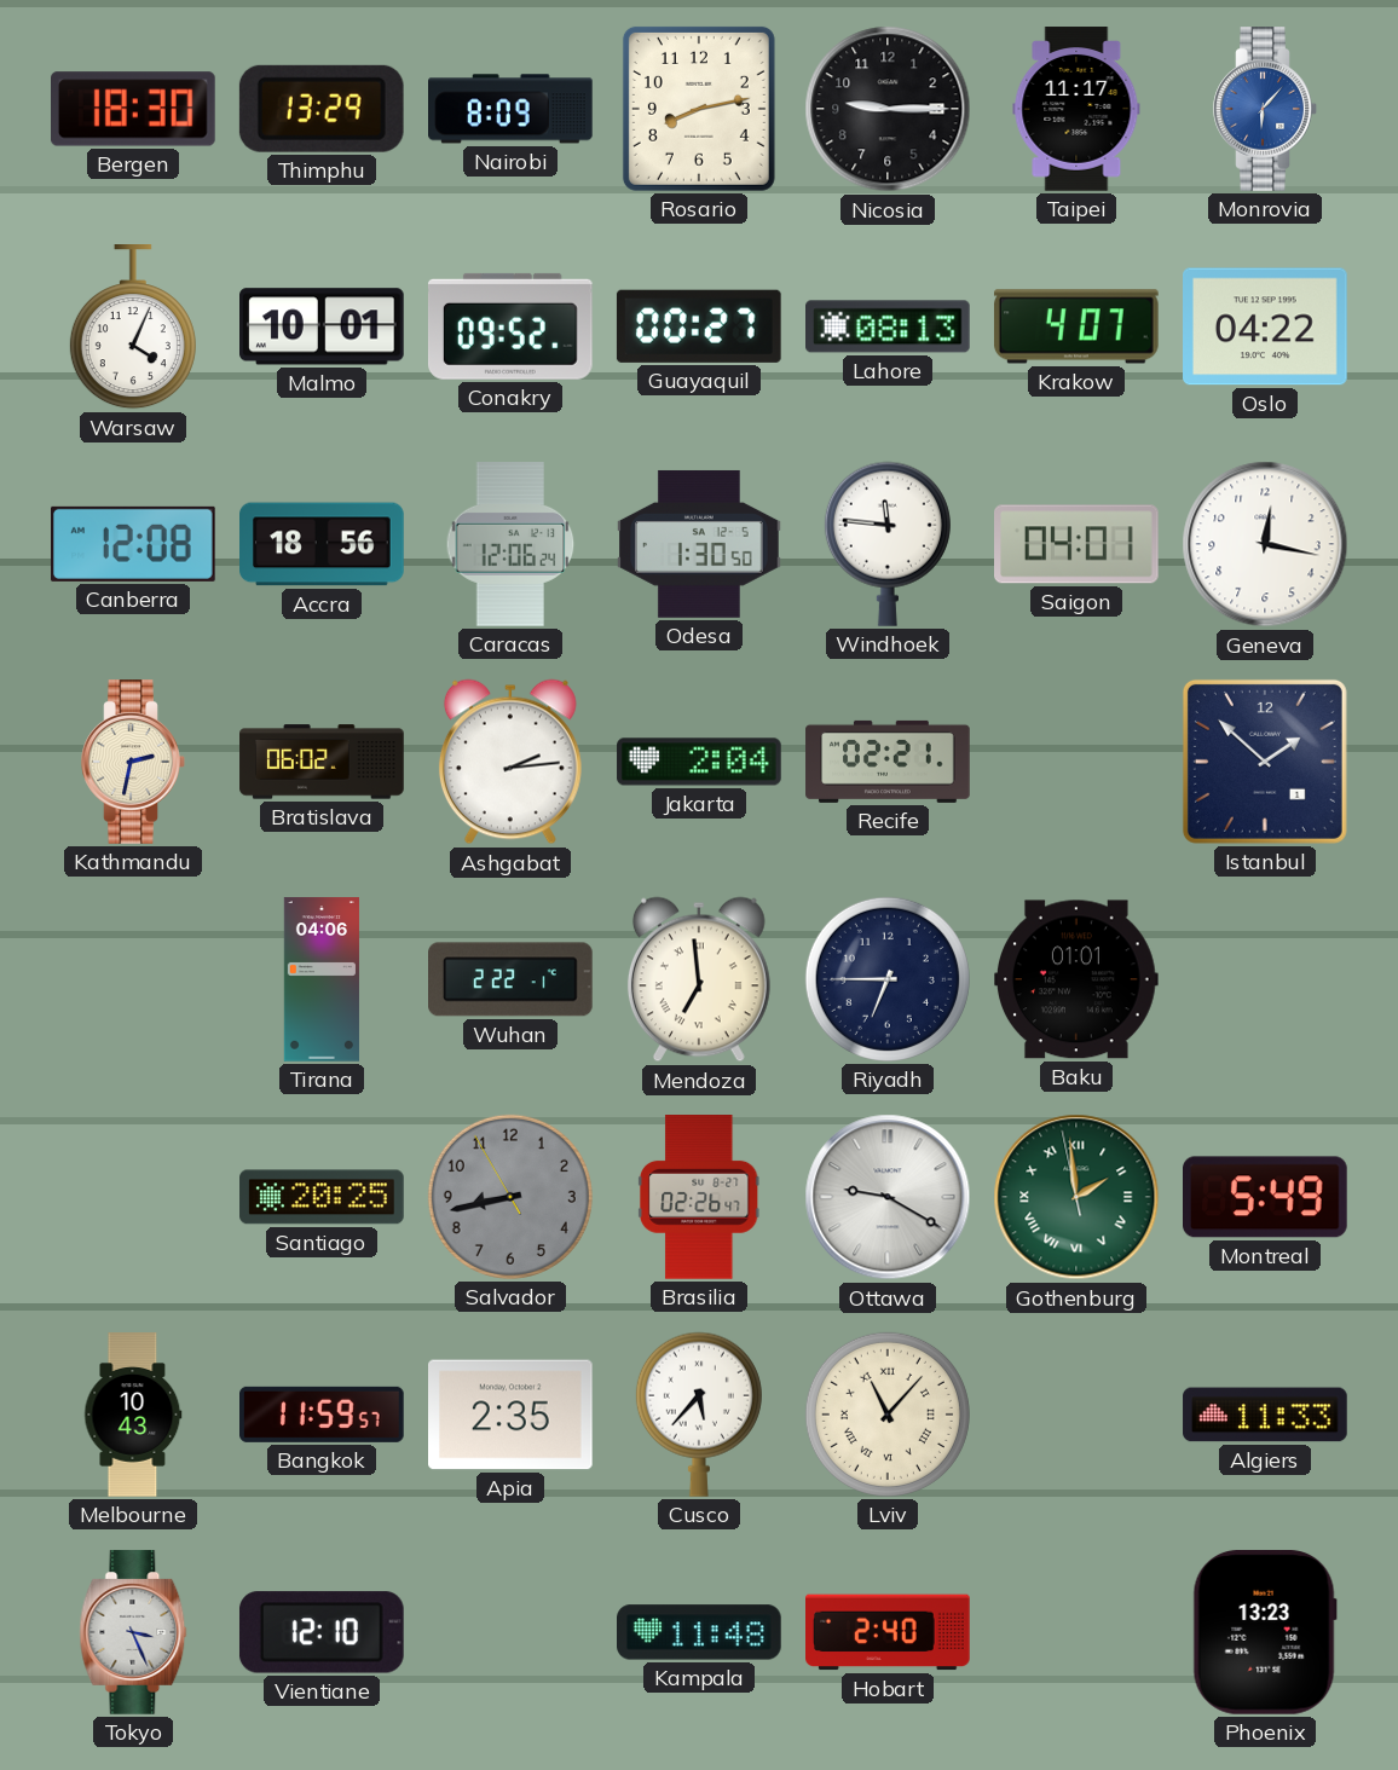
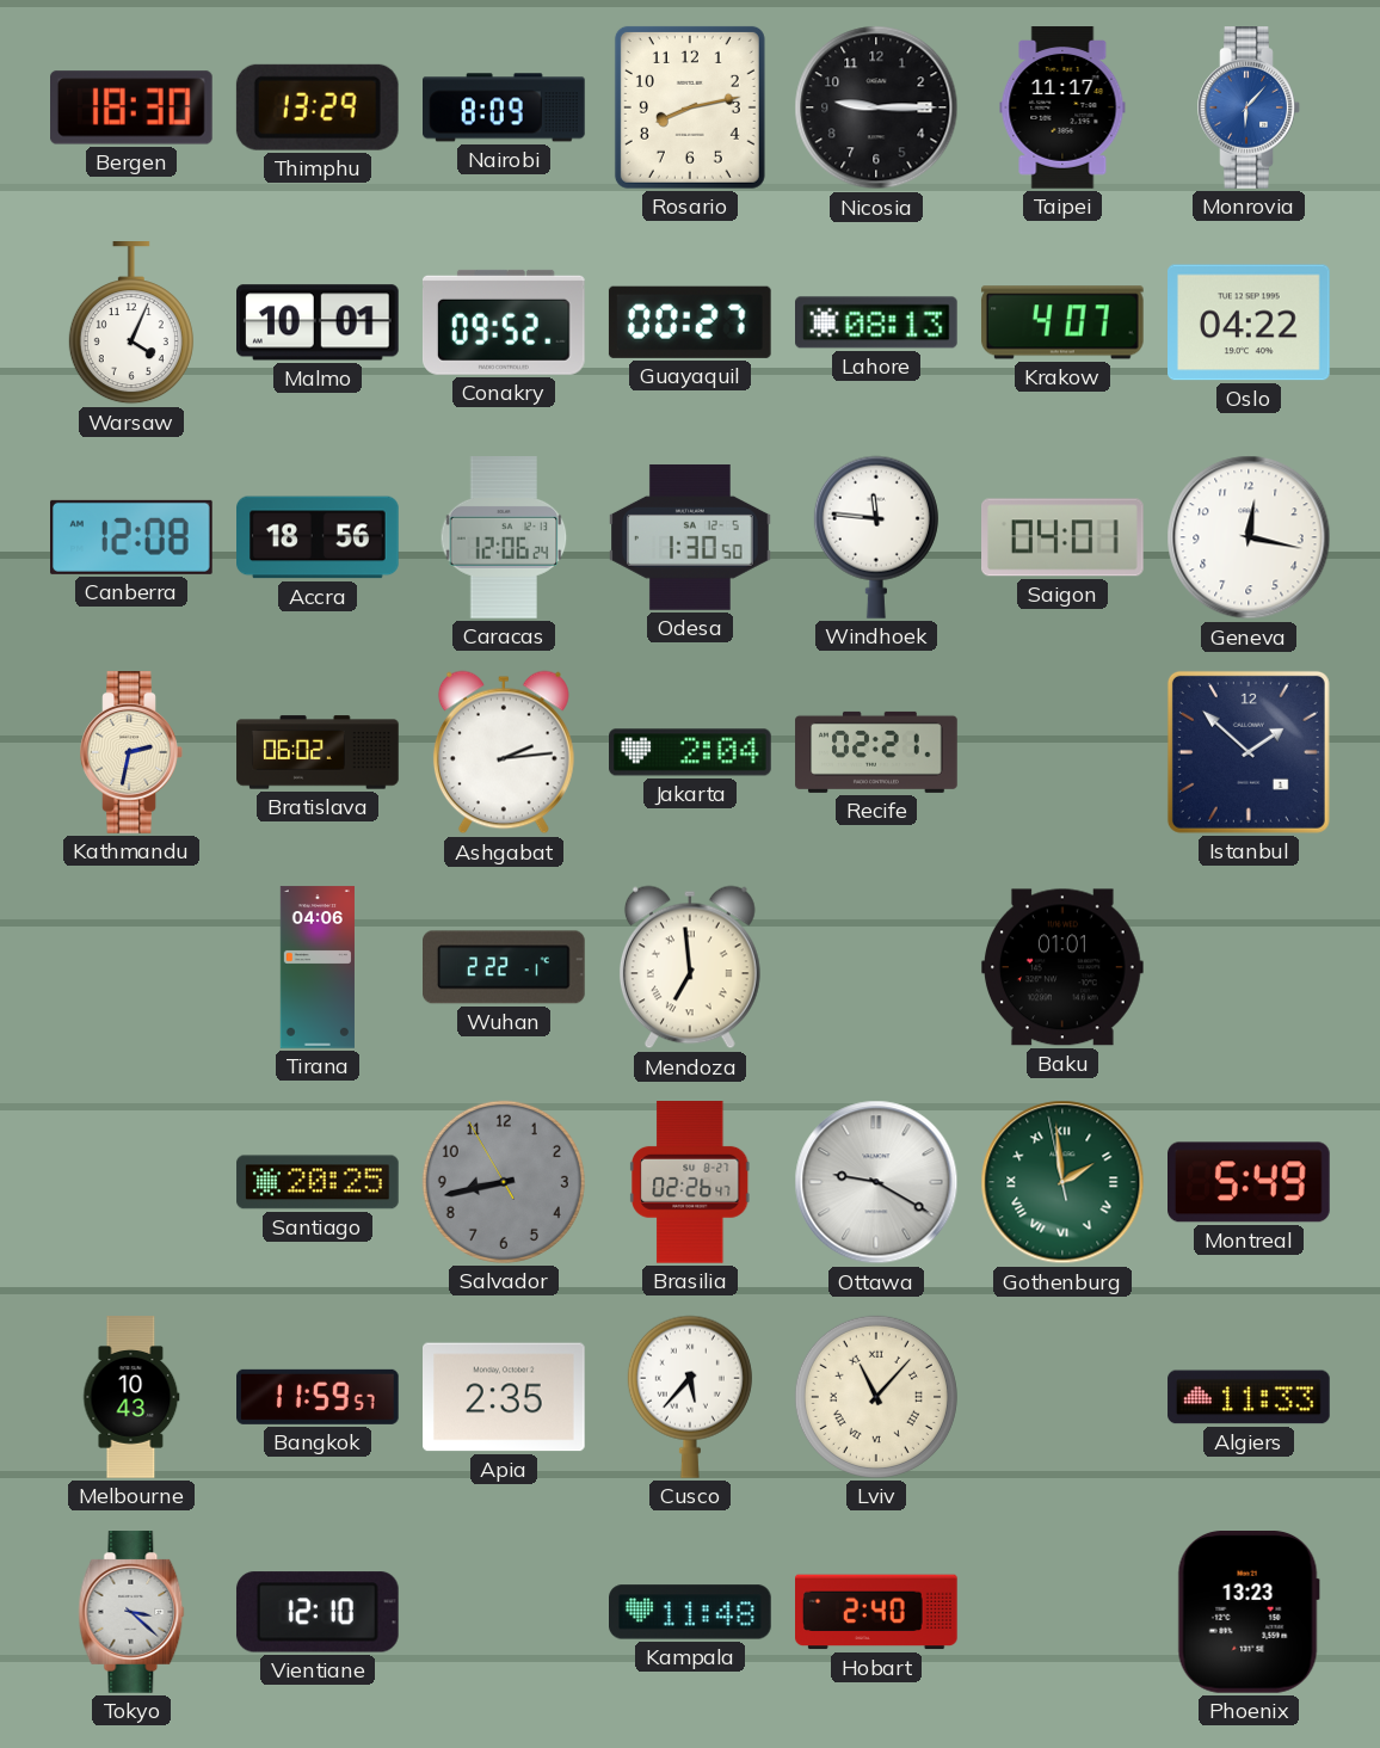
Riyadh: 6:45 -> none
Tokyo: 3:26 -> 3:22
